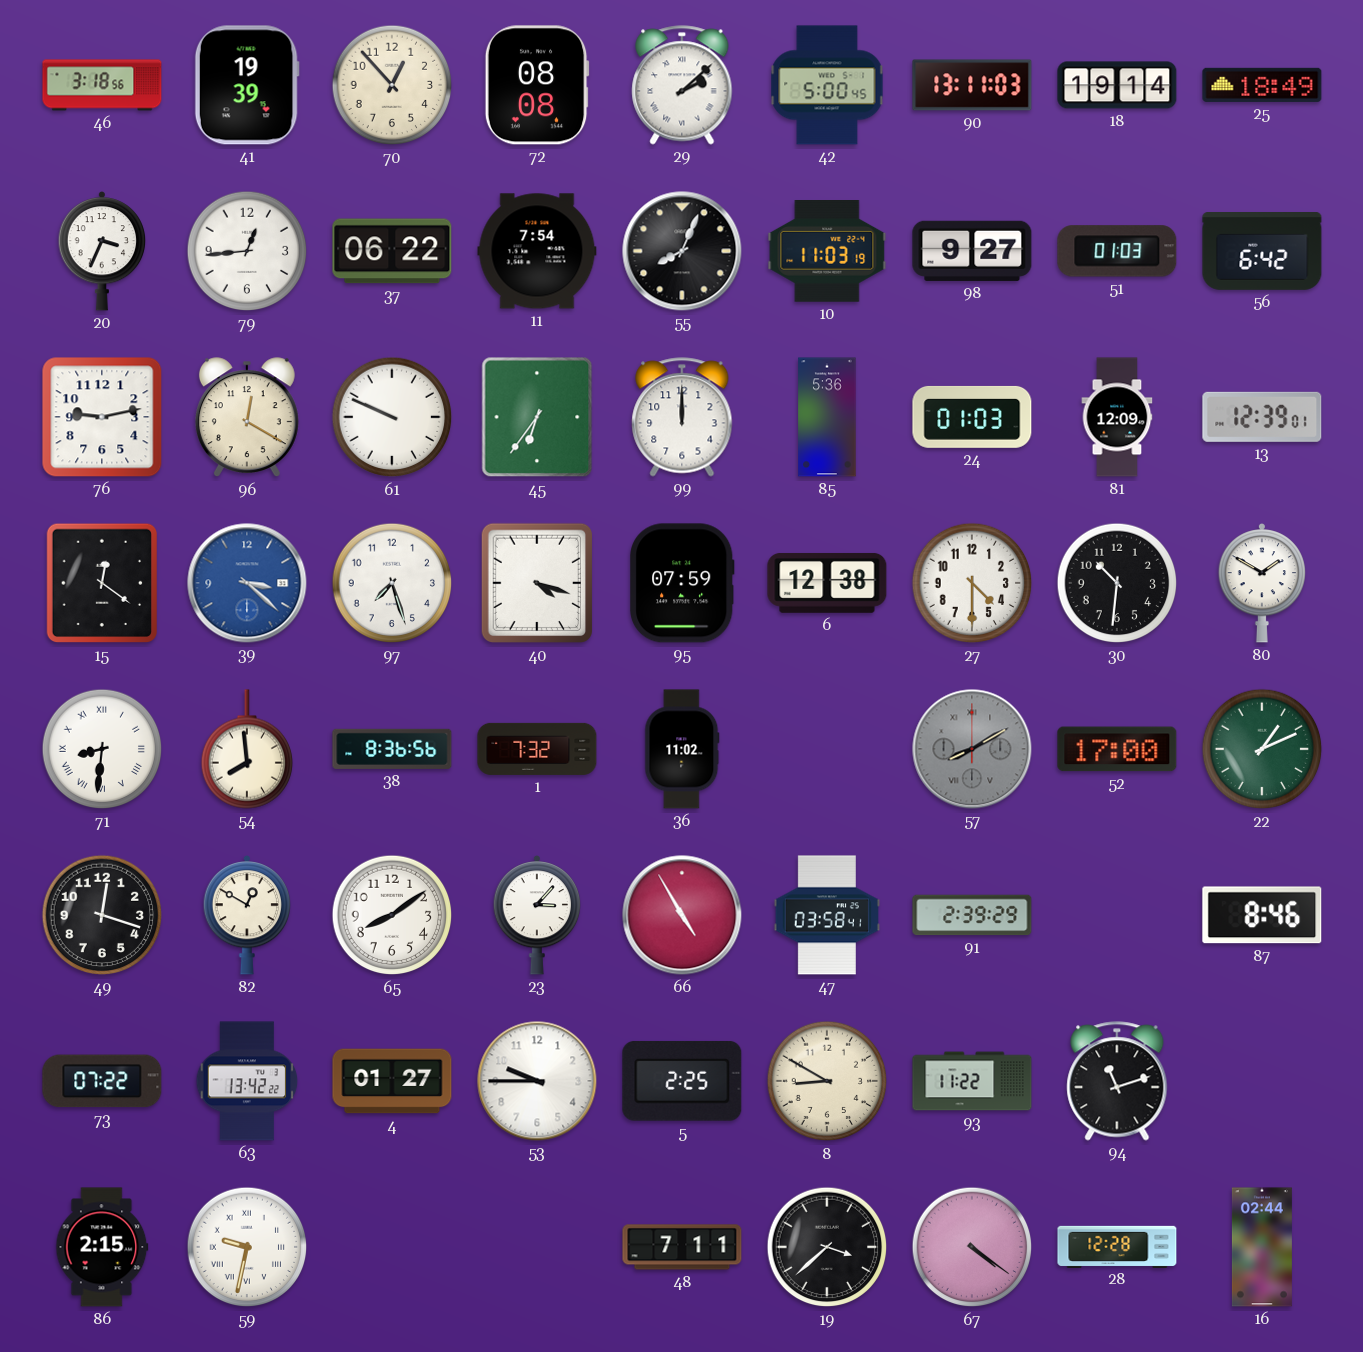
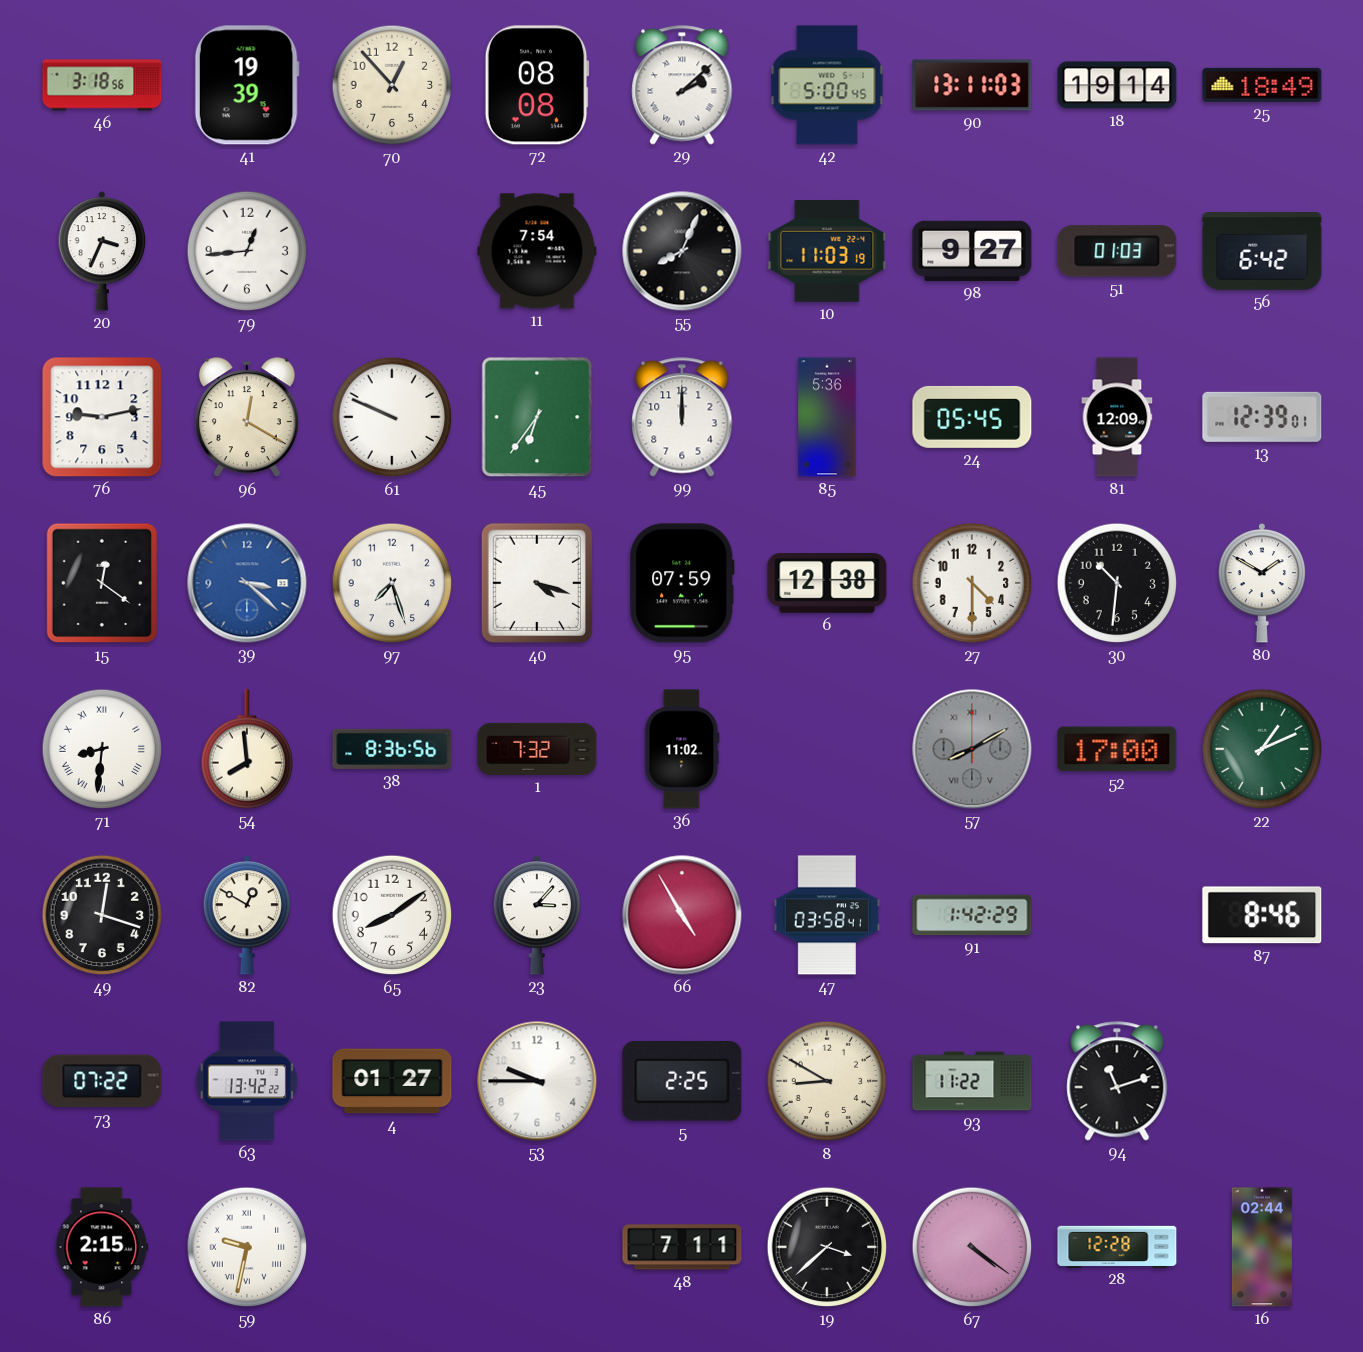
37: 06:22 -> none
24: 01:03 -> 05:45
91: 2:39 -> 1:42
